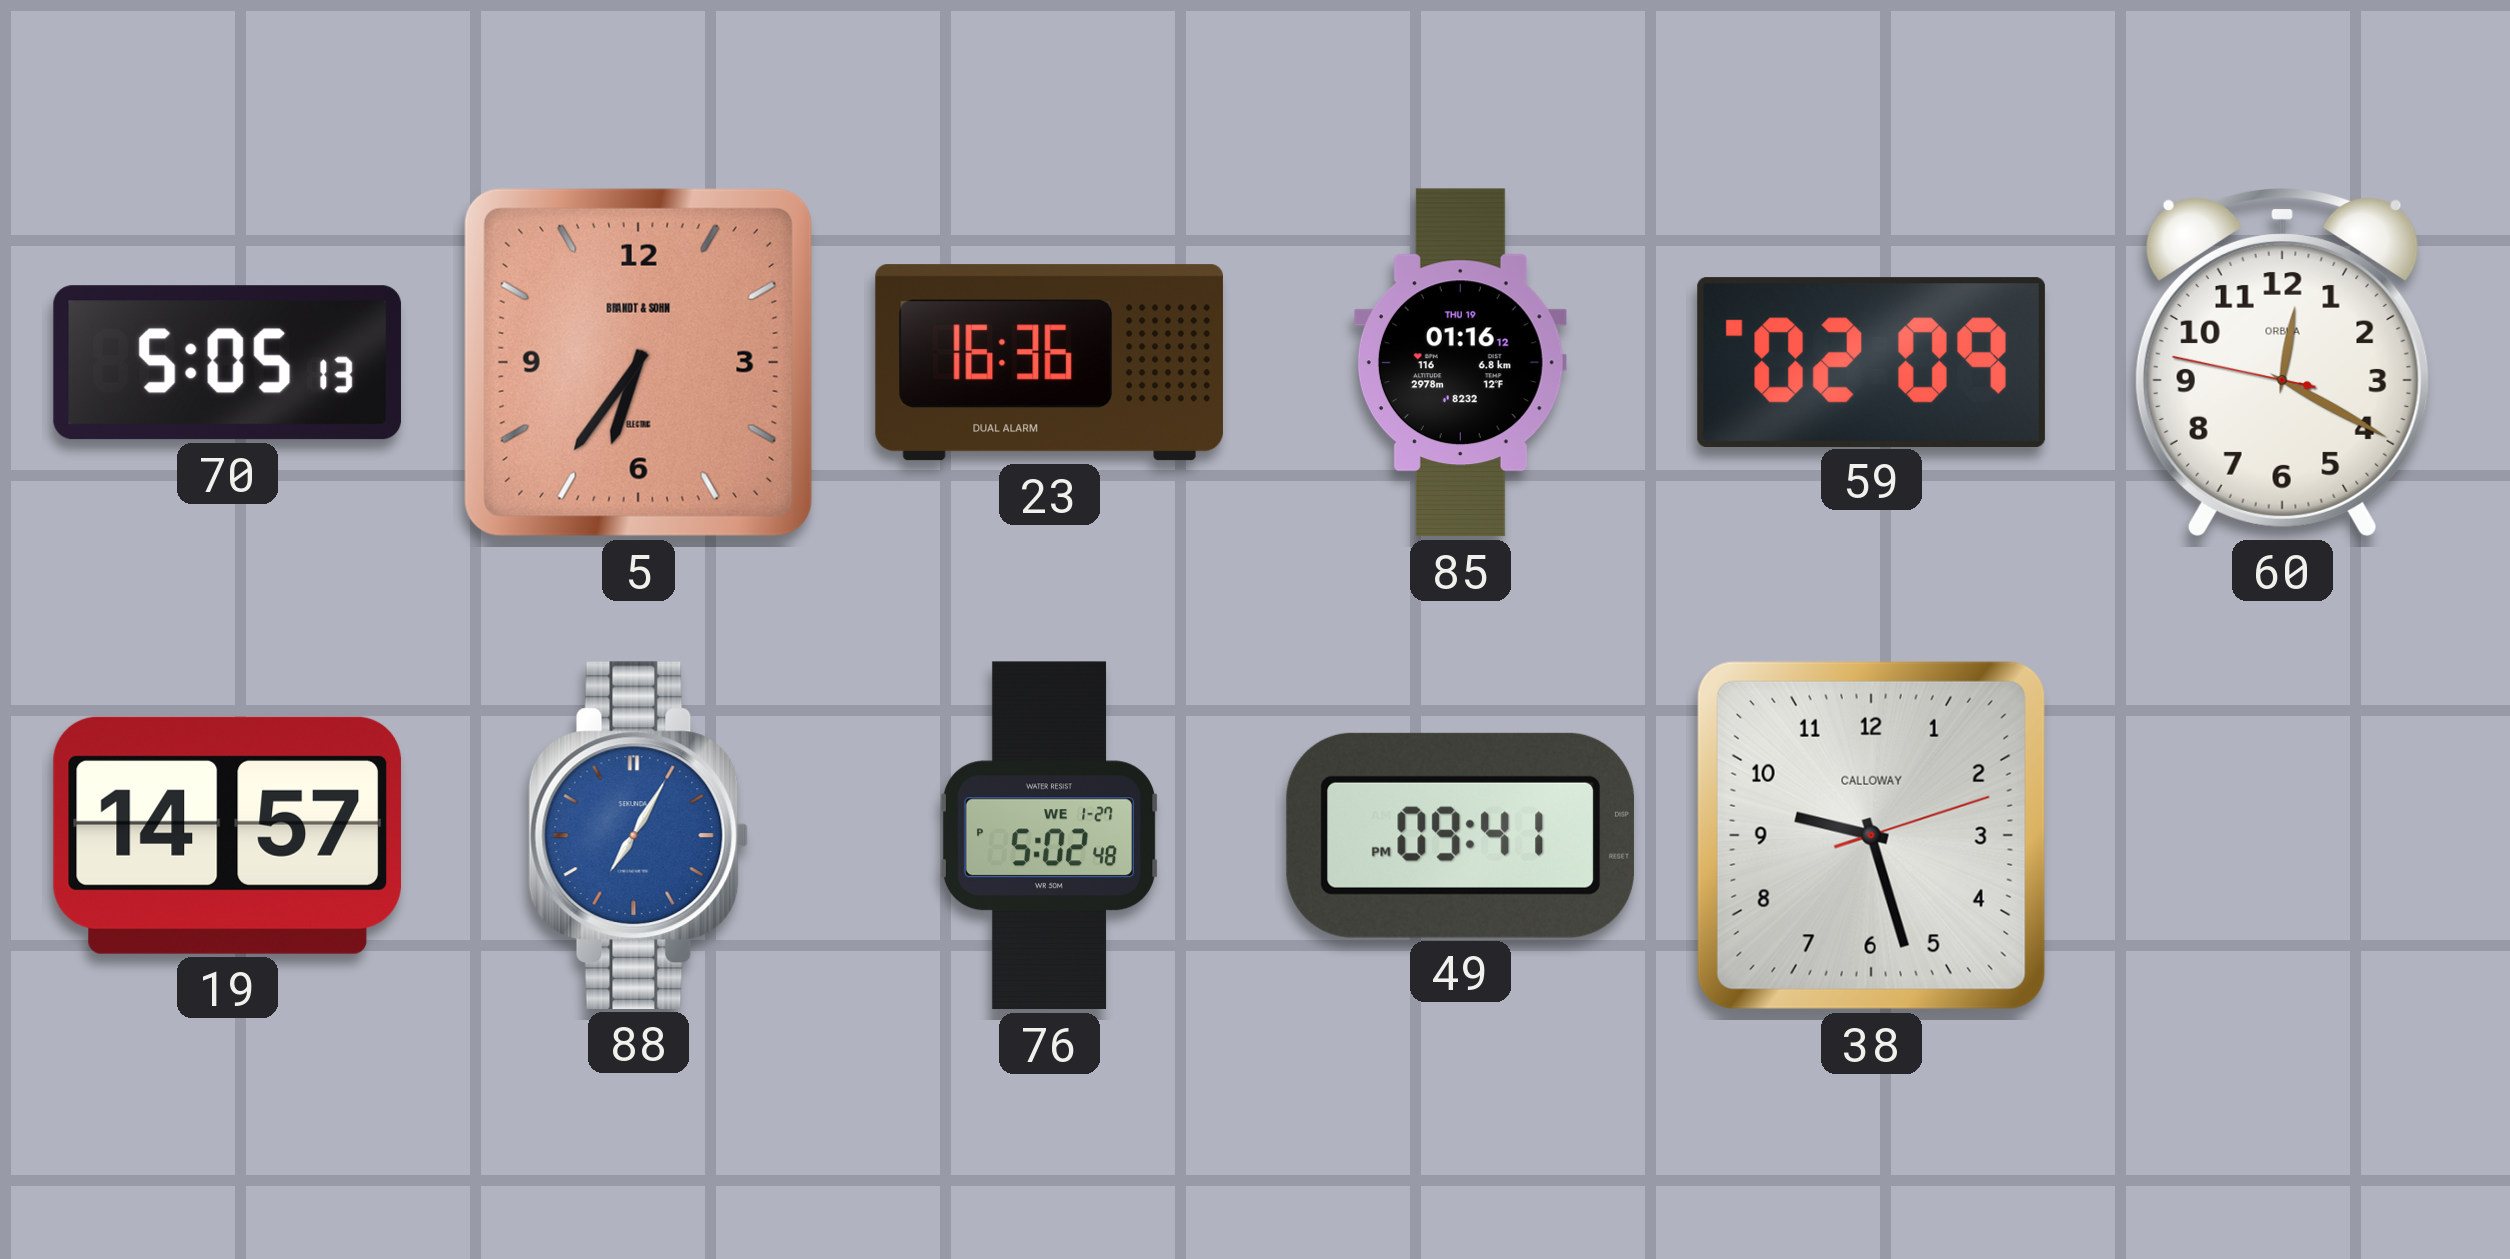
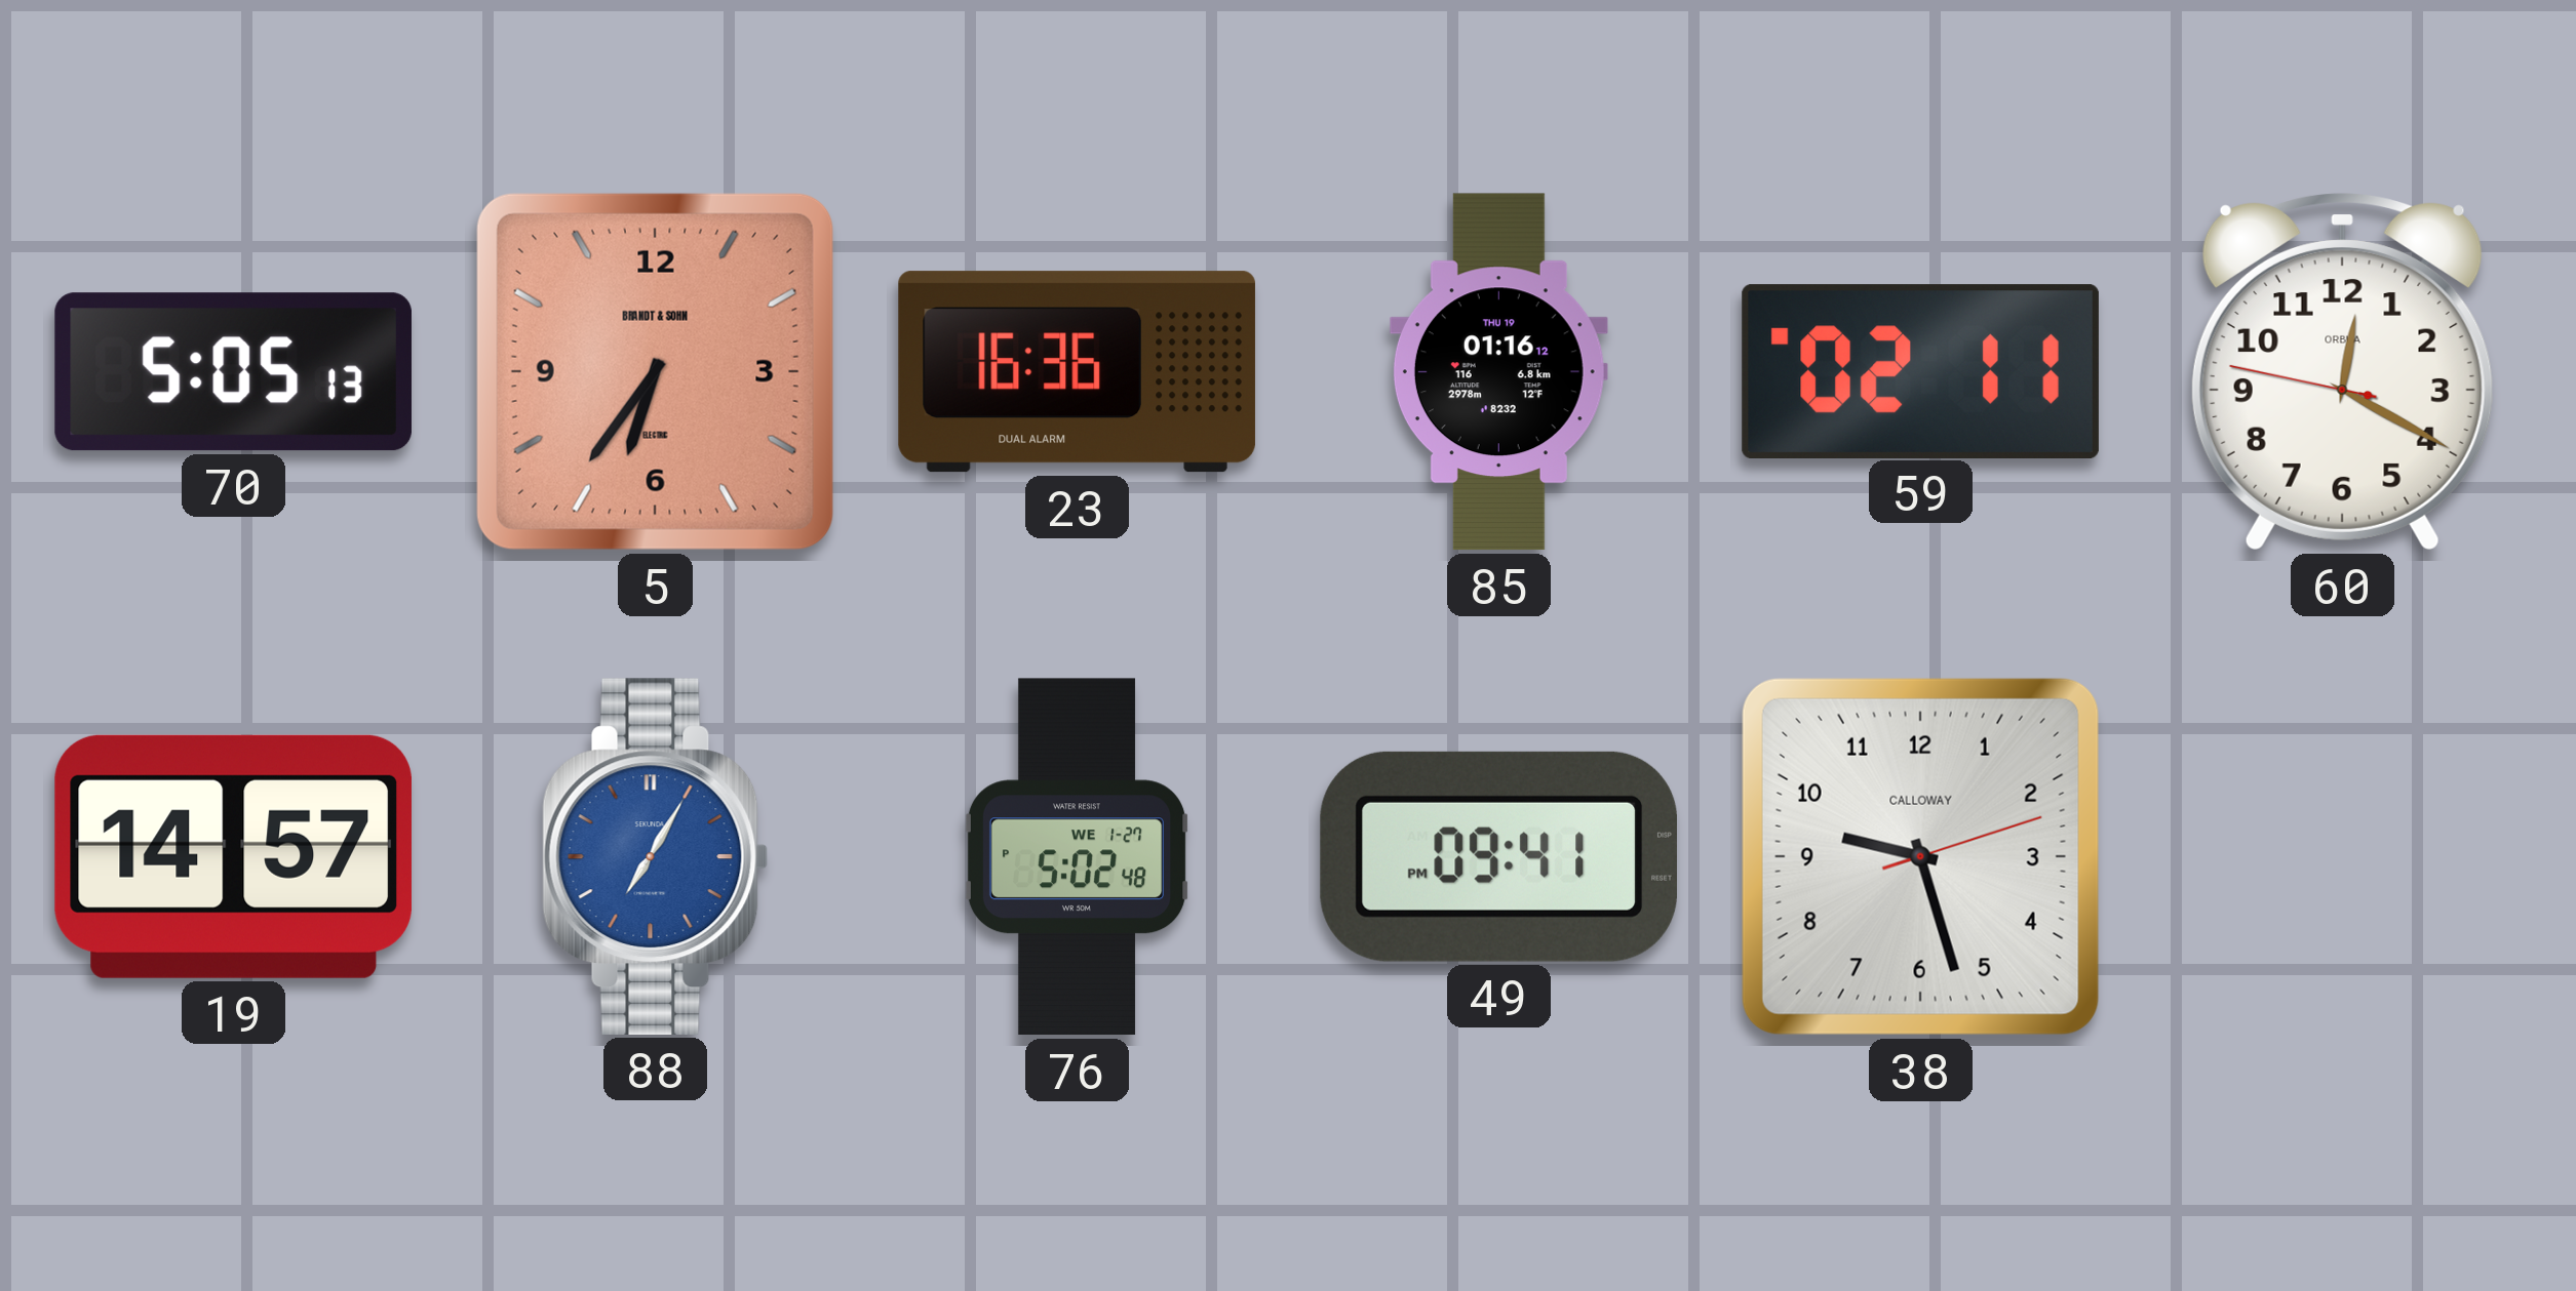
59: 02:09 -> 02:11
